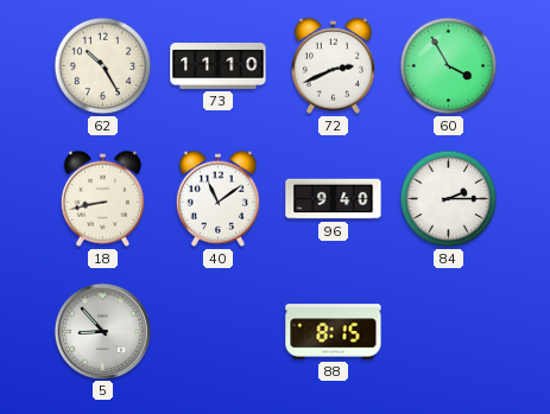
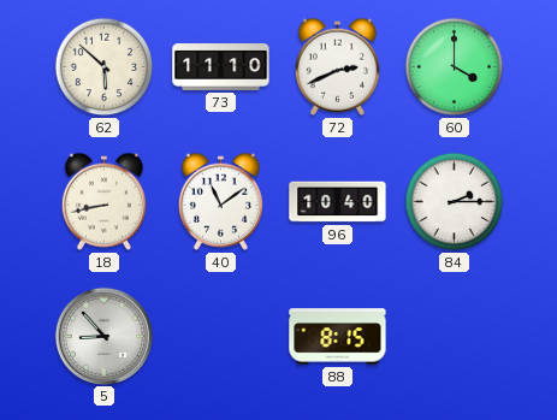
62: 10:25 -> 5:52
60: 3:55 -> 4:00
96: 9:40 -> 10:40
